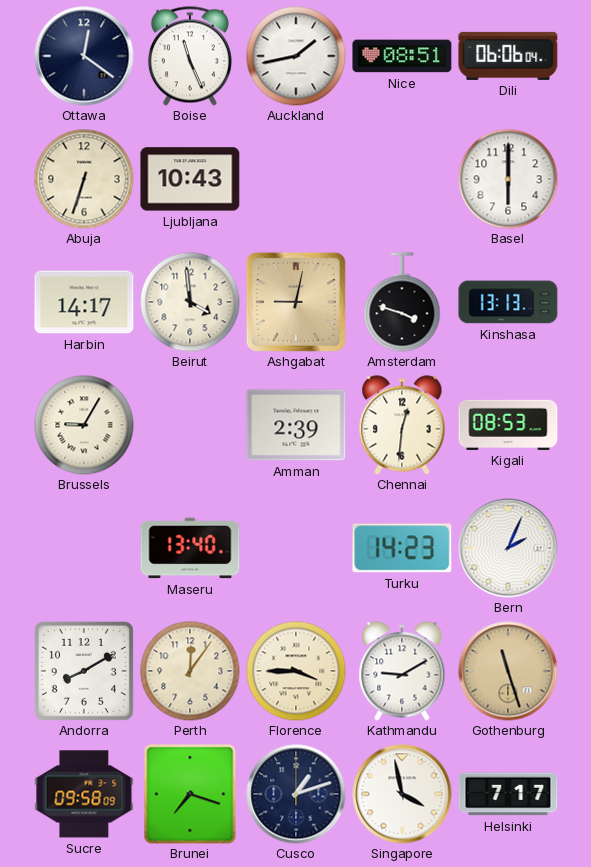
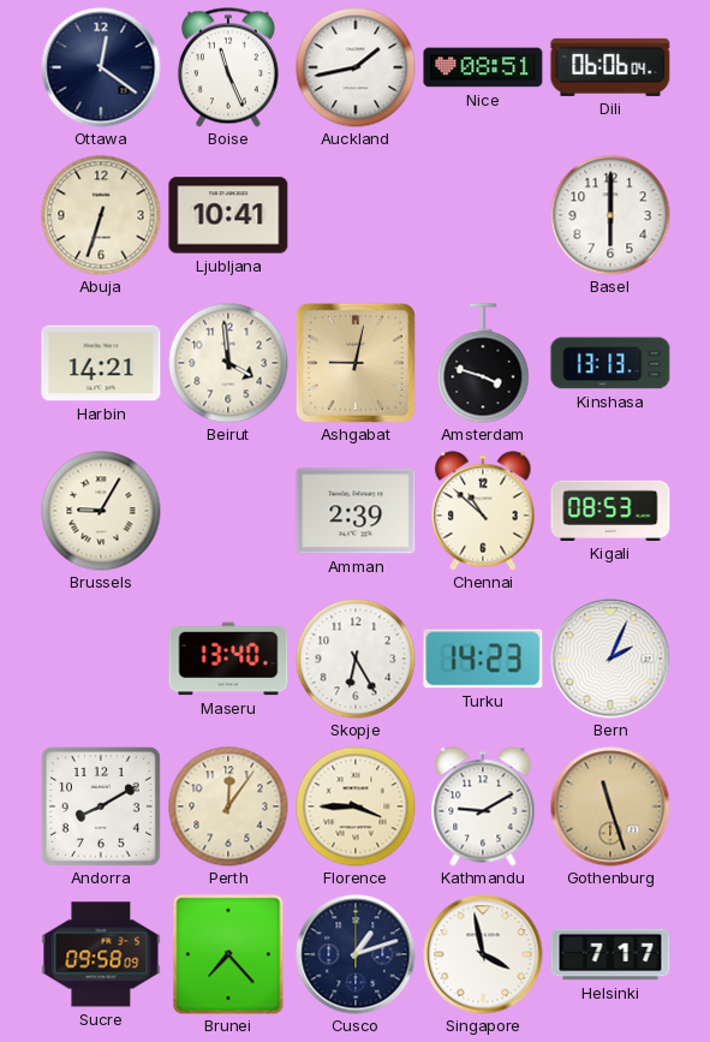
Ljubljana: 10:43 -> 10:41
Harbin: 14:17 -> 14:21
Chennai: 12:31 -> 10:52
Skopje: none -> 6:25
Brunei: 7:18 -> 7:23
